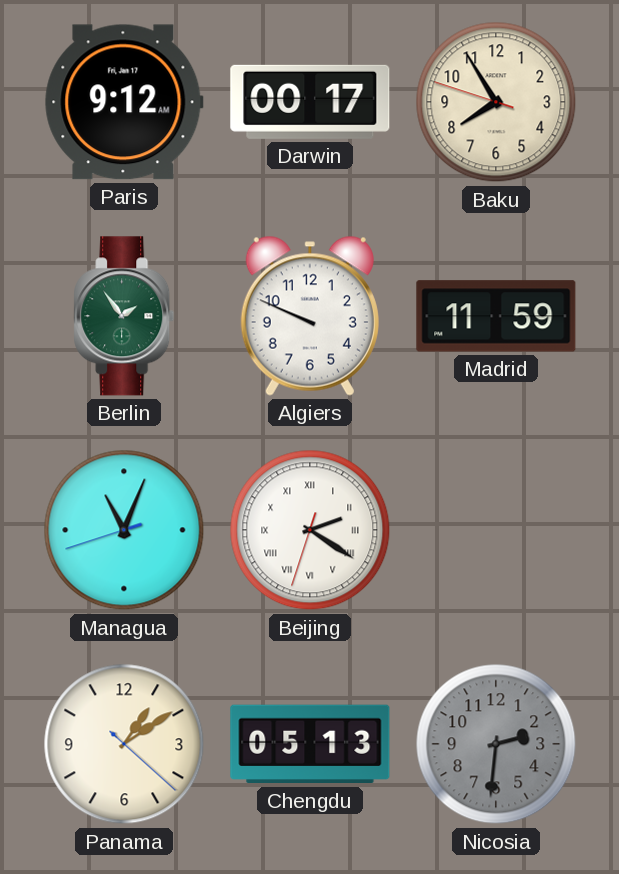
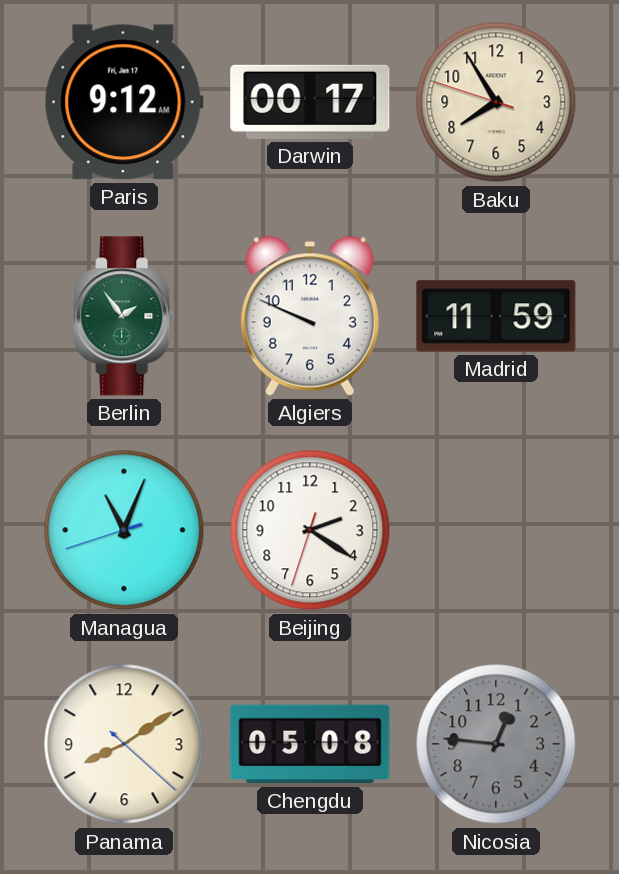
Beijing numerals: Roman -> Arabic
Panama: 1:09 -> 8:09
Chengdu: 05:13 -> 05:08
Nicosia: 2:31 -> 12:46
